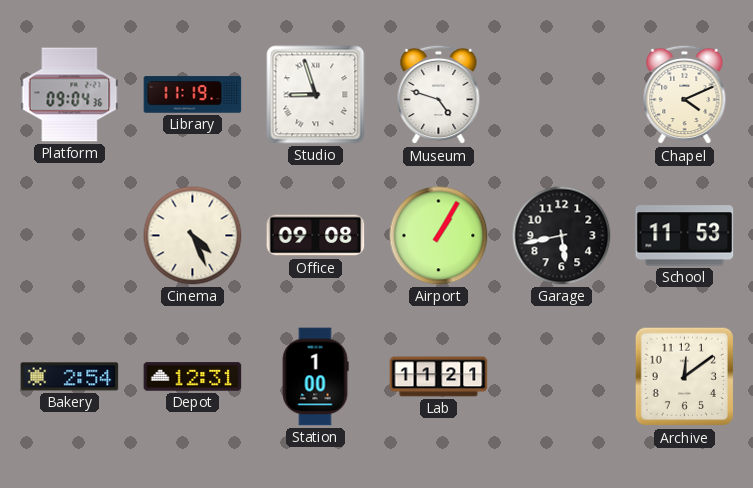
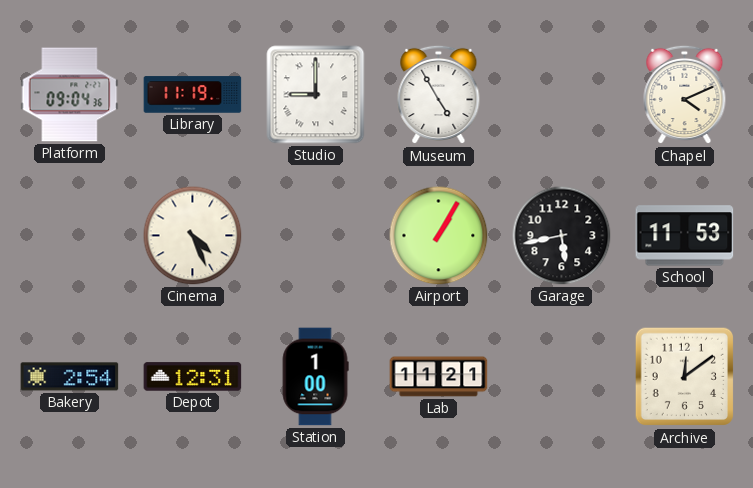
Studio: 8:57 -> 9:00
Museum: 4:48 -> 4:55
Office: 09:08 -> none
